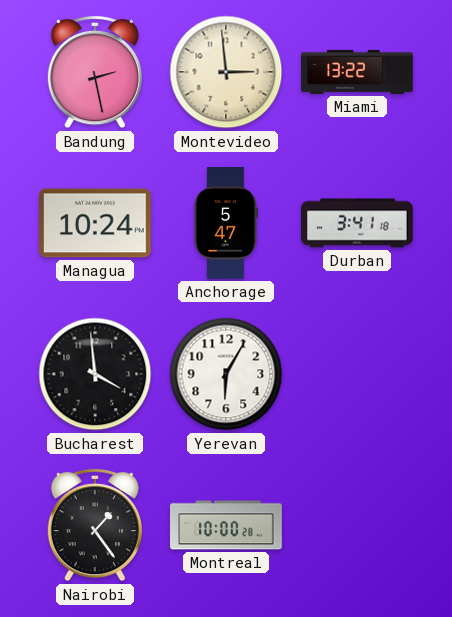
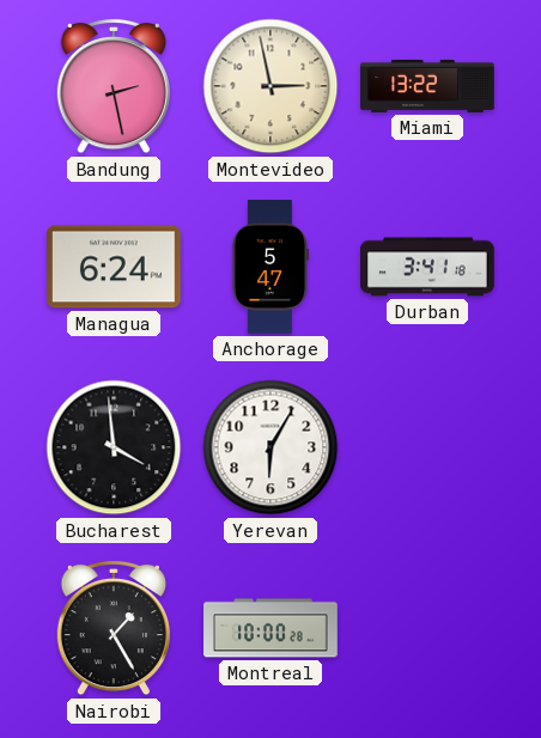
Montevideo: 2:59 -> 2:58
Managua: 10:24 -> 6:24
Nairobi: 1:24 -> 1:25
